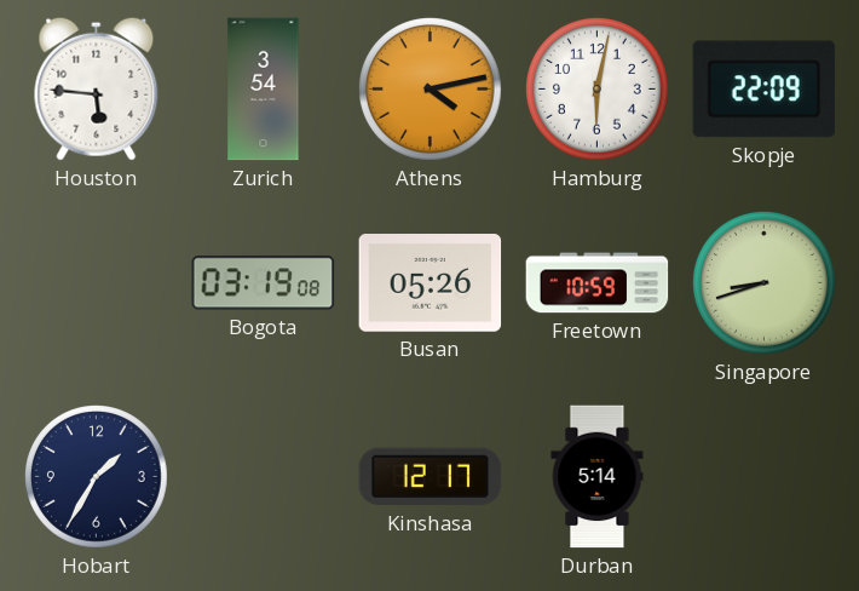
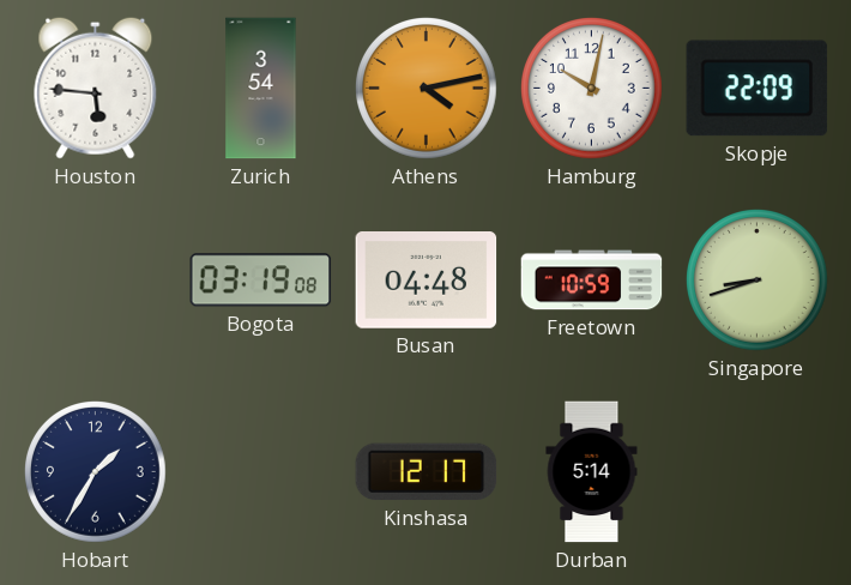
Hamburg: 6:02 -> 10:02
Busan: 05:26 -> 04:48
